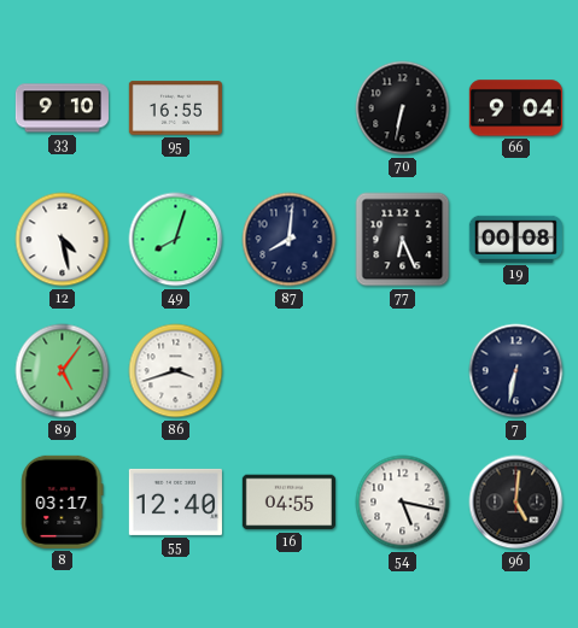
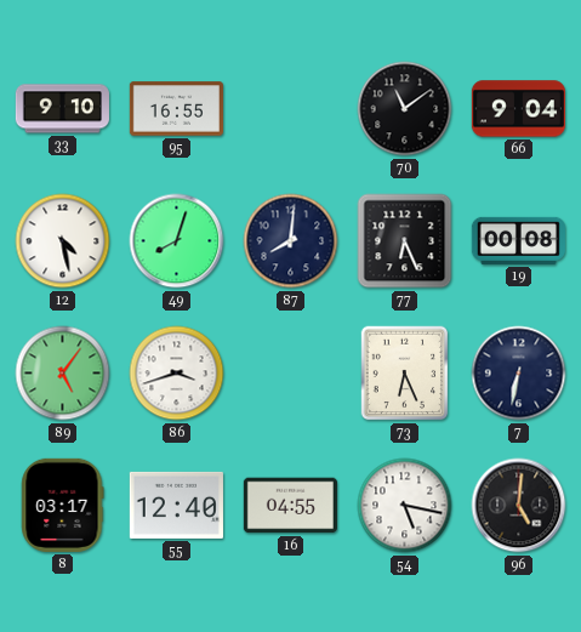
70: 6:32 -> 11:09
73: none -> 6:26
